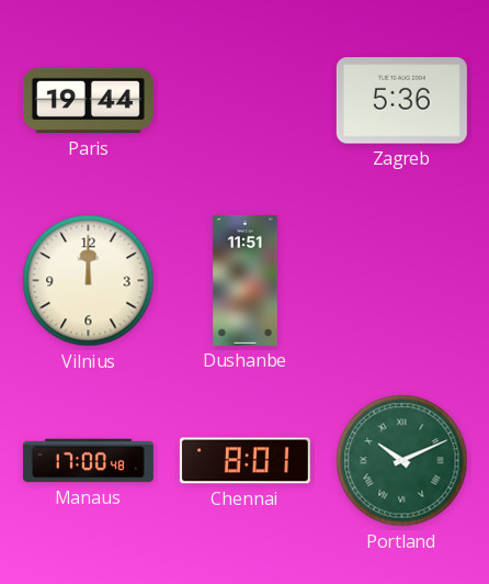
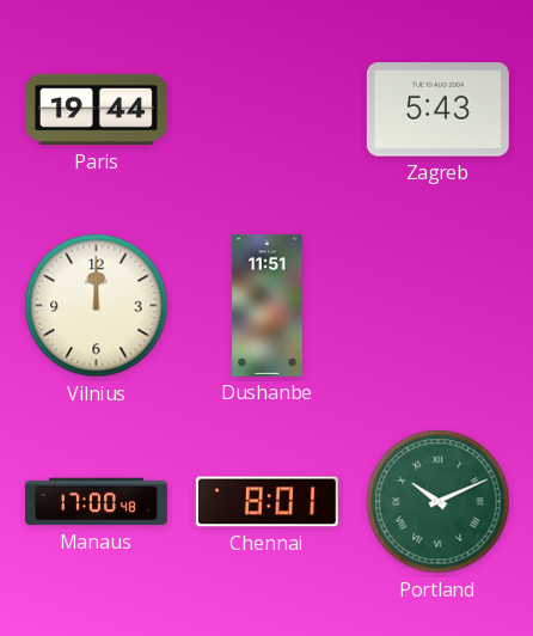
Zagreb: 5:36 -> 5:43
